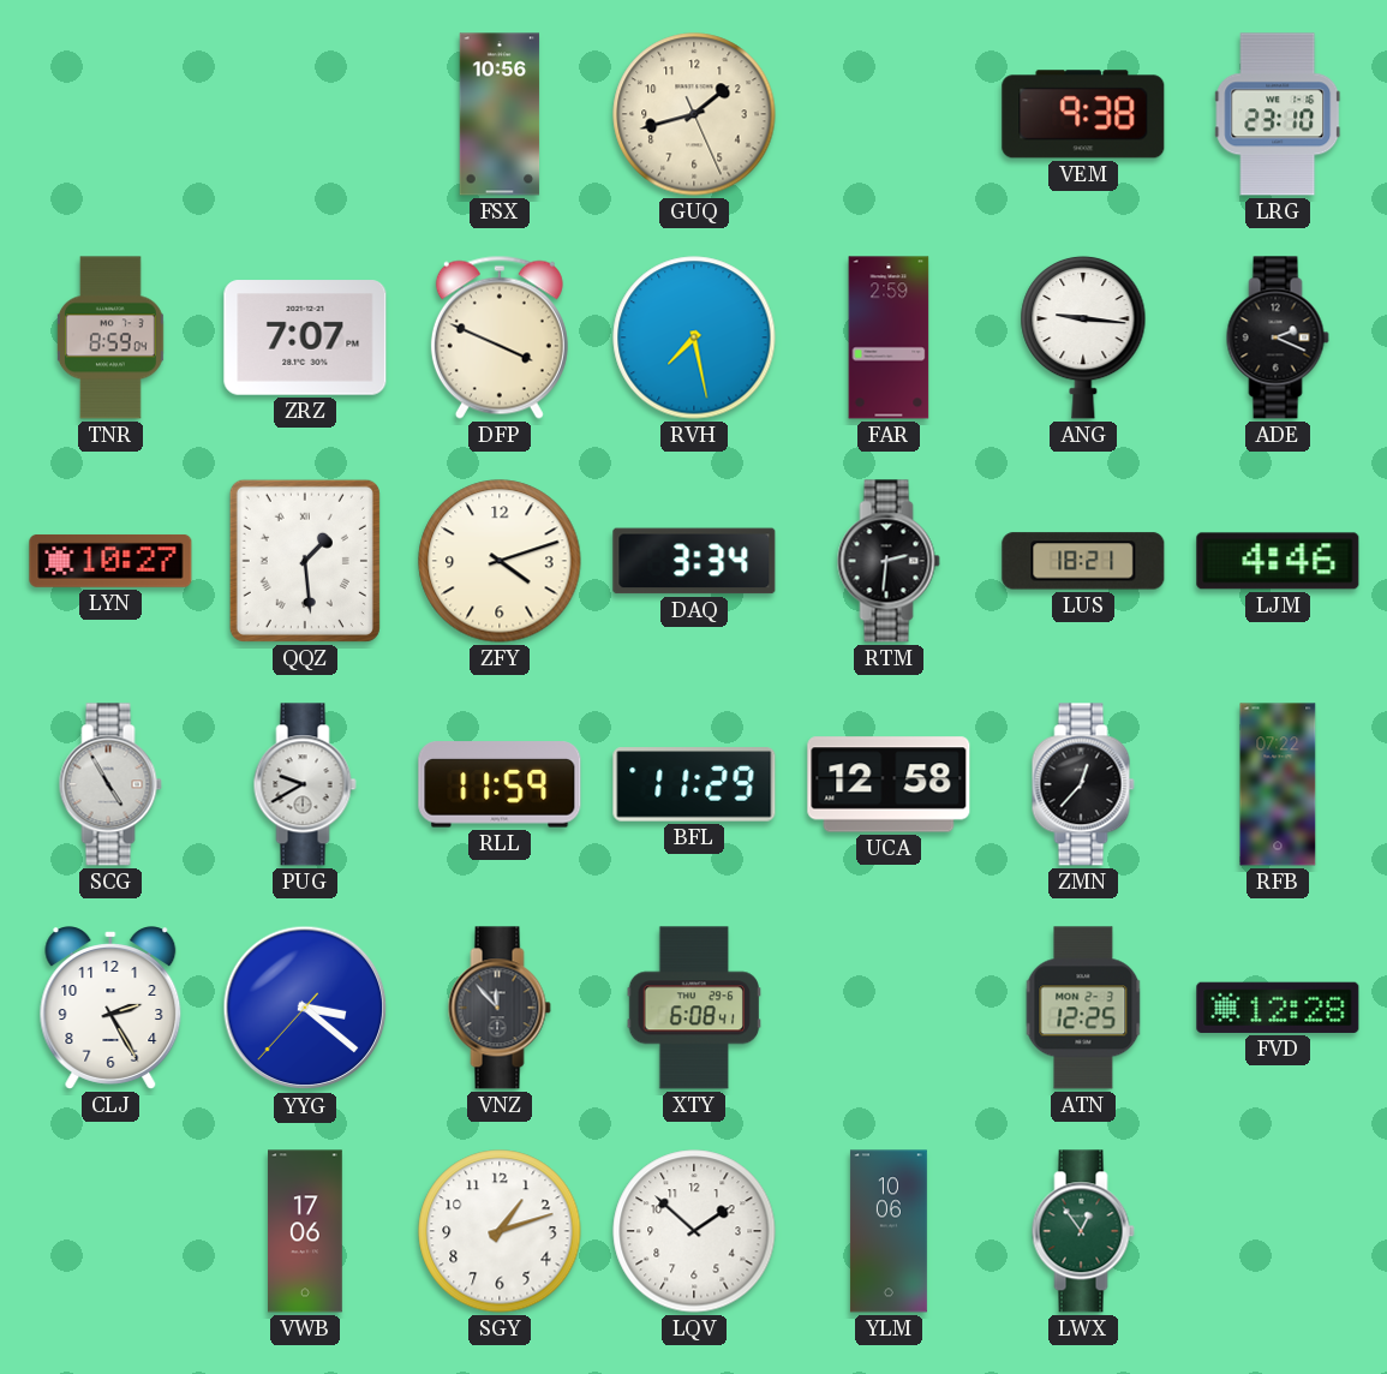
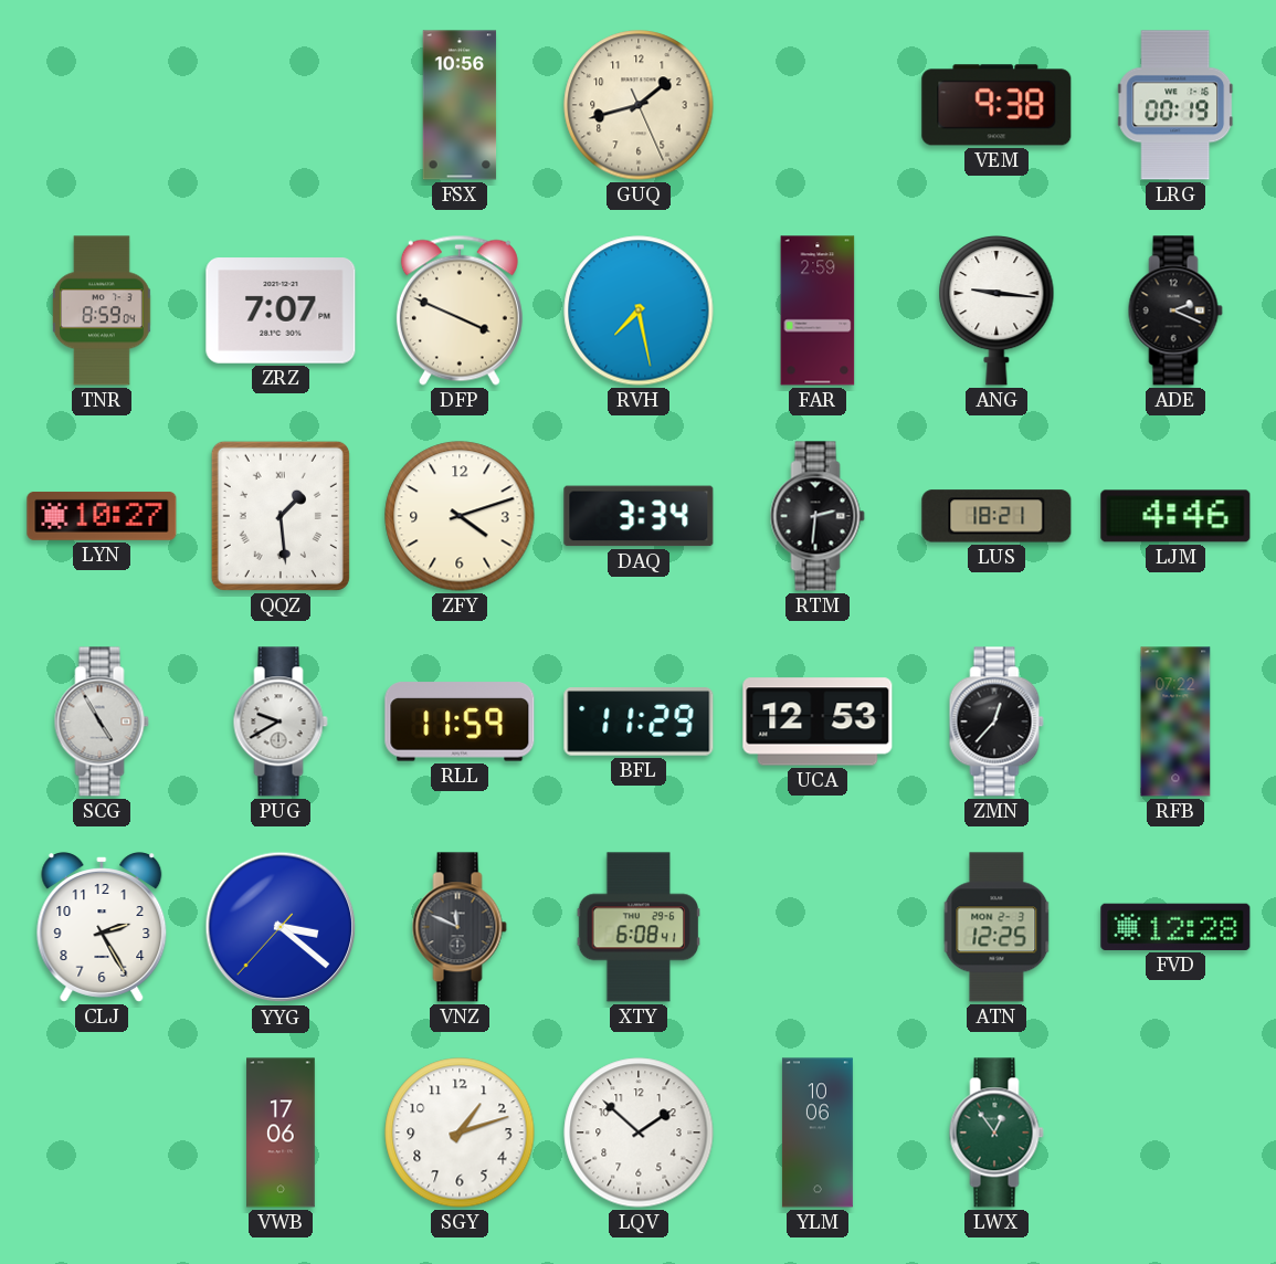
LRG: 23:10 -> 00:19
UCA: 12:58 -> 12:53
VNZ: 11:53 -> 11:49
